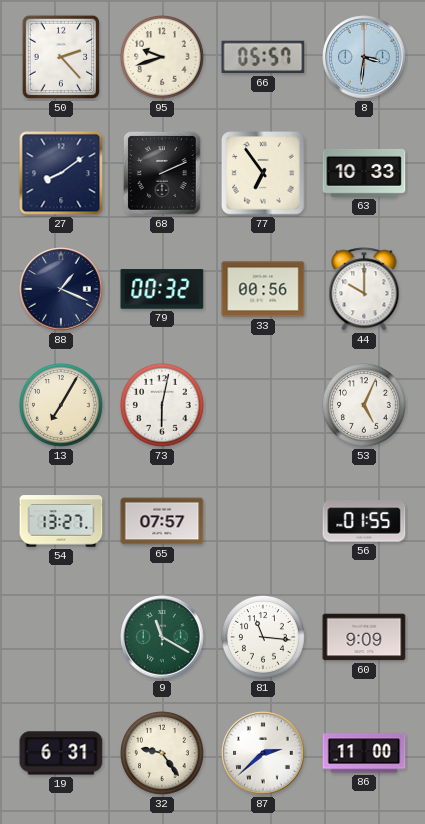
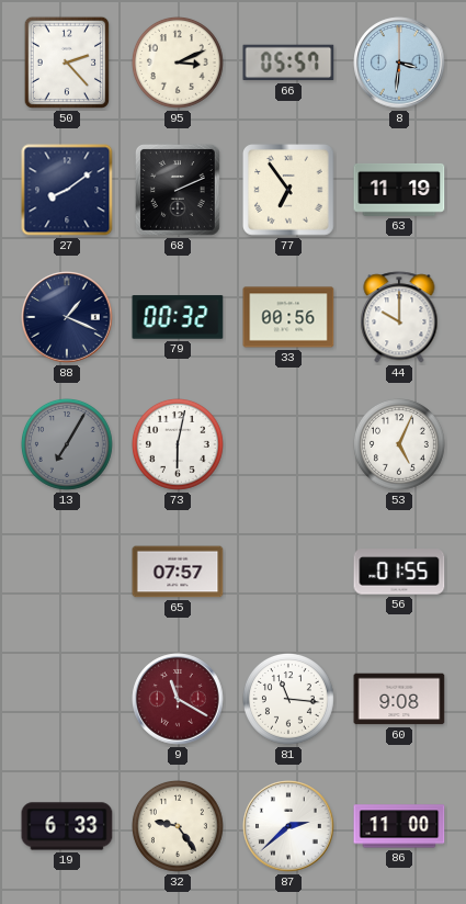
95: 9:42 -> 3:11
63: 10:33 -> 11:19
13 dial: cream -> grey
54: 13:27 -> none
9 dial: green -> burgundy
60: 9:09 -> 9:08
19: 6:31 -> 6:33
